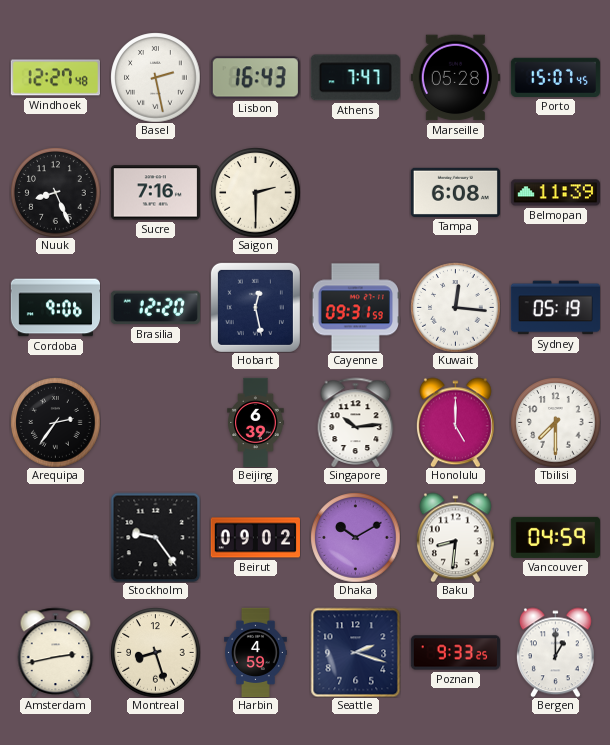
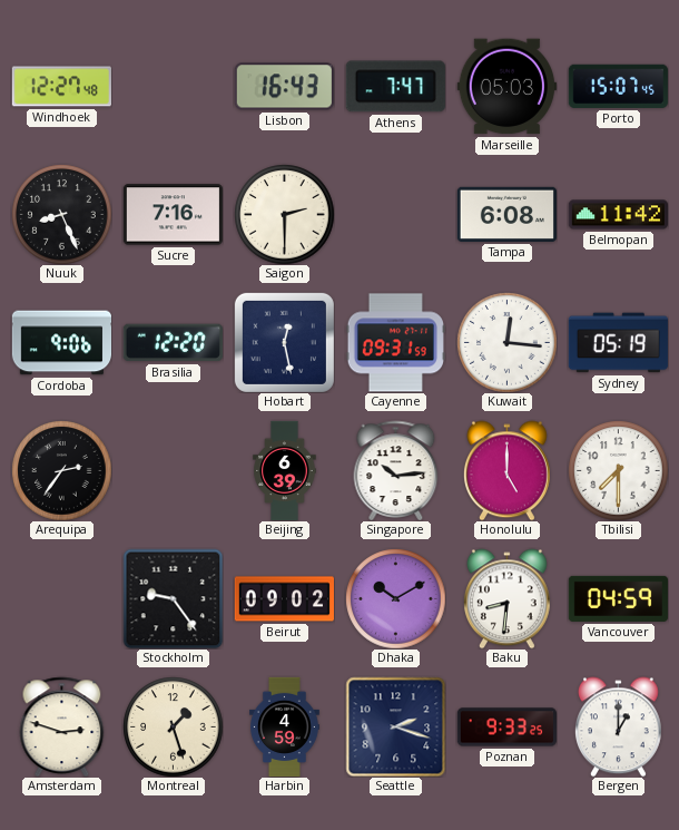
Basel: 2:28 -> none
Marseille: 05:28 -> 05:03
Belmopan: 11:39 -> 11:42
Amsterdam: 2:43 -> 2:48
Montreal: 8:27 -> 1:27
